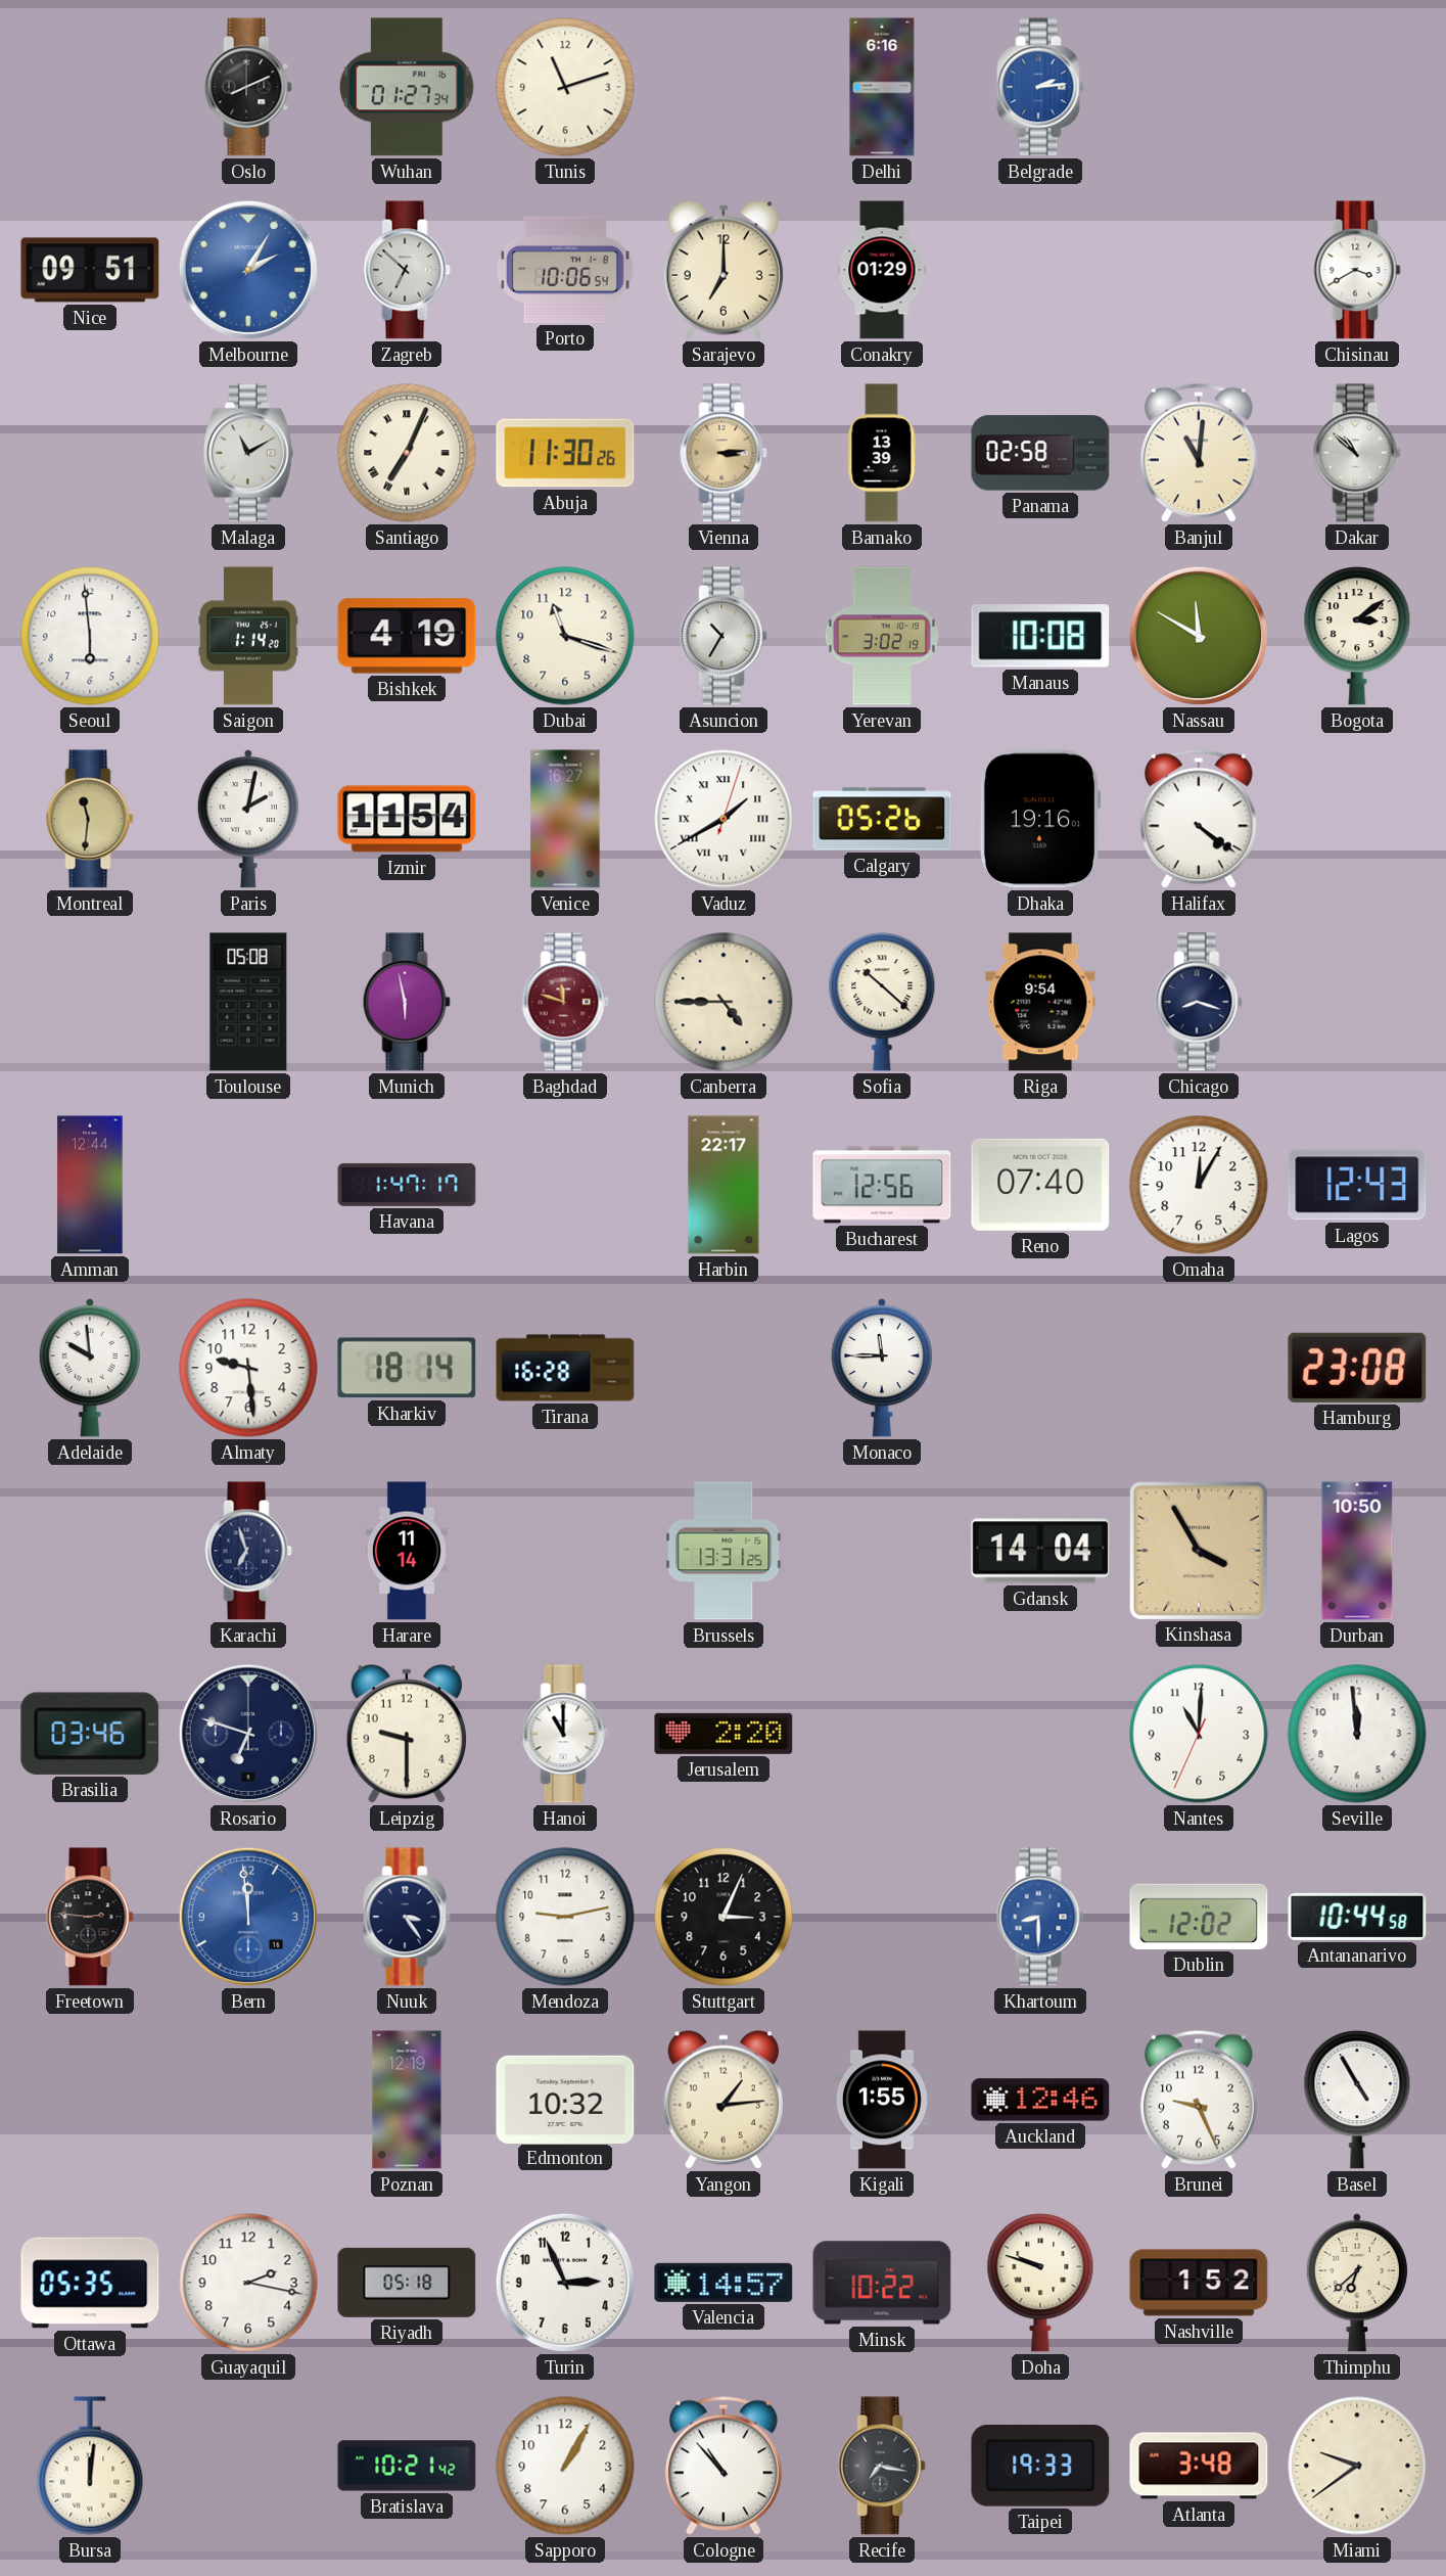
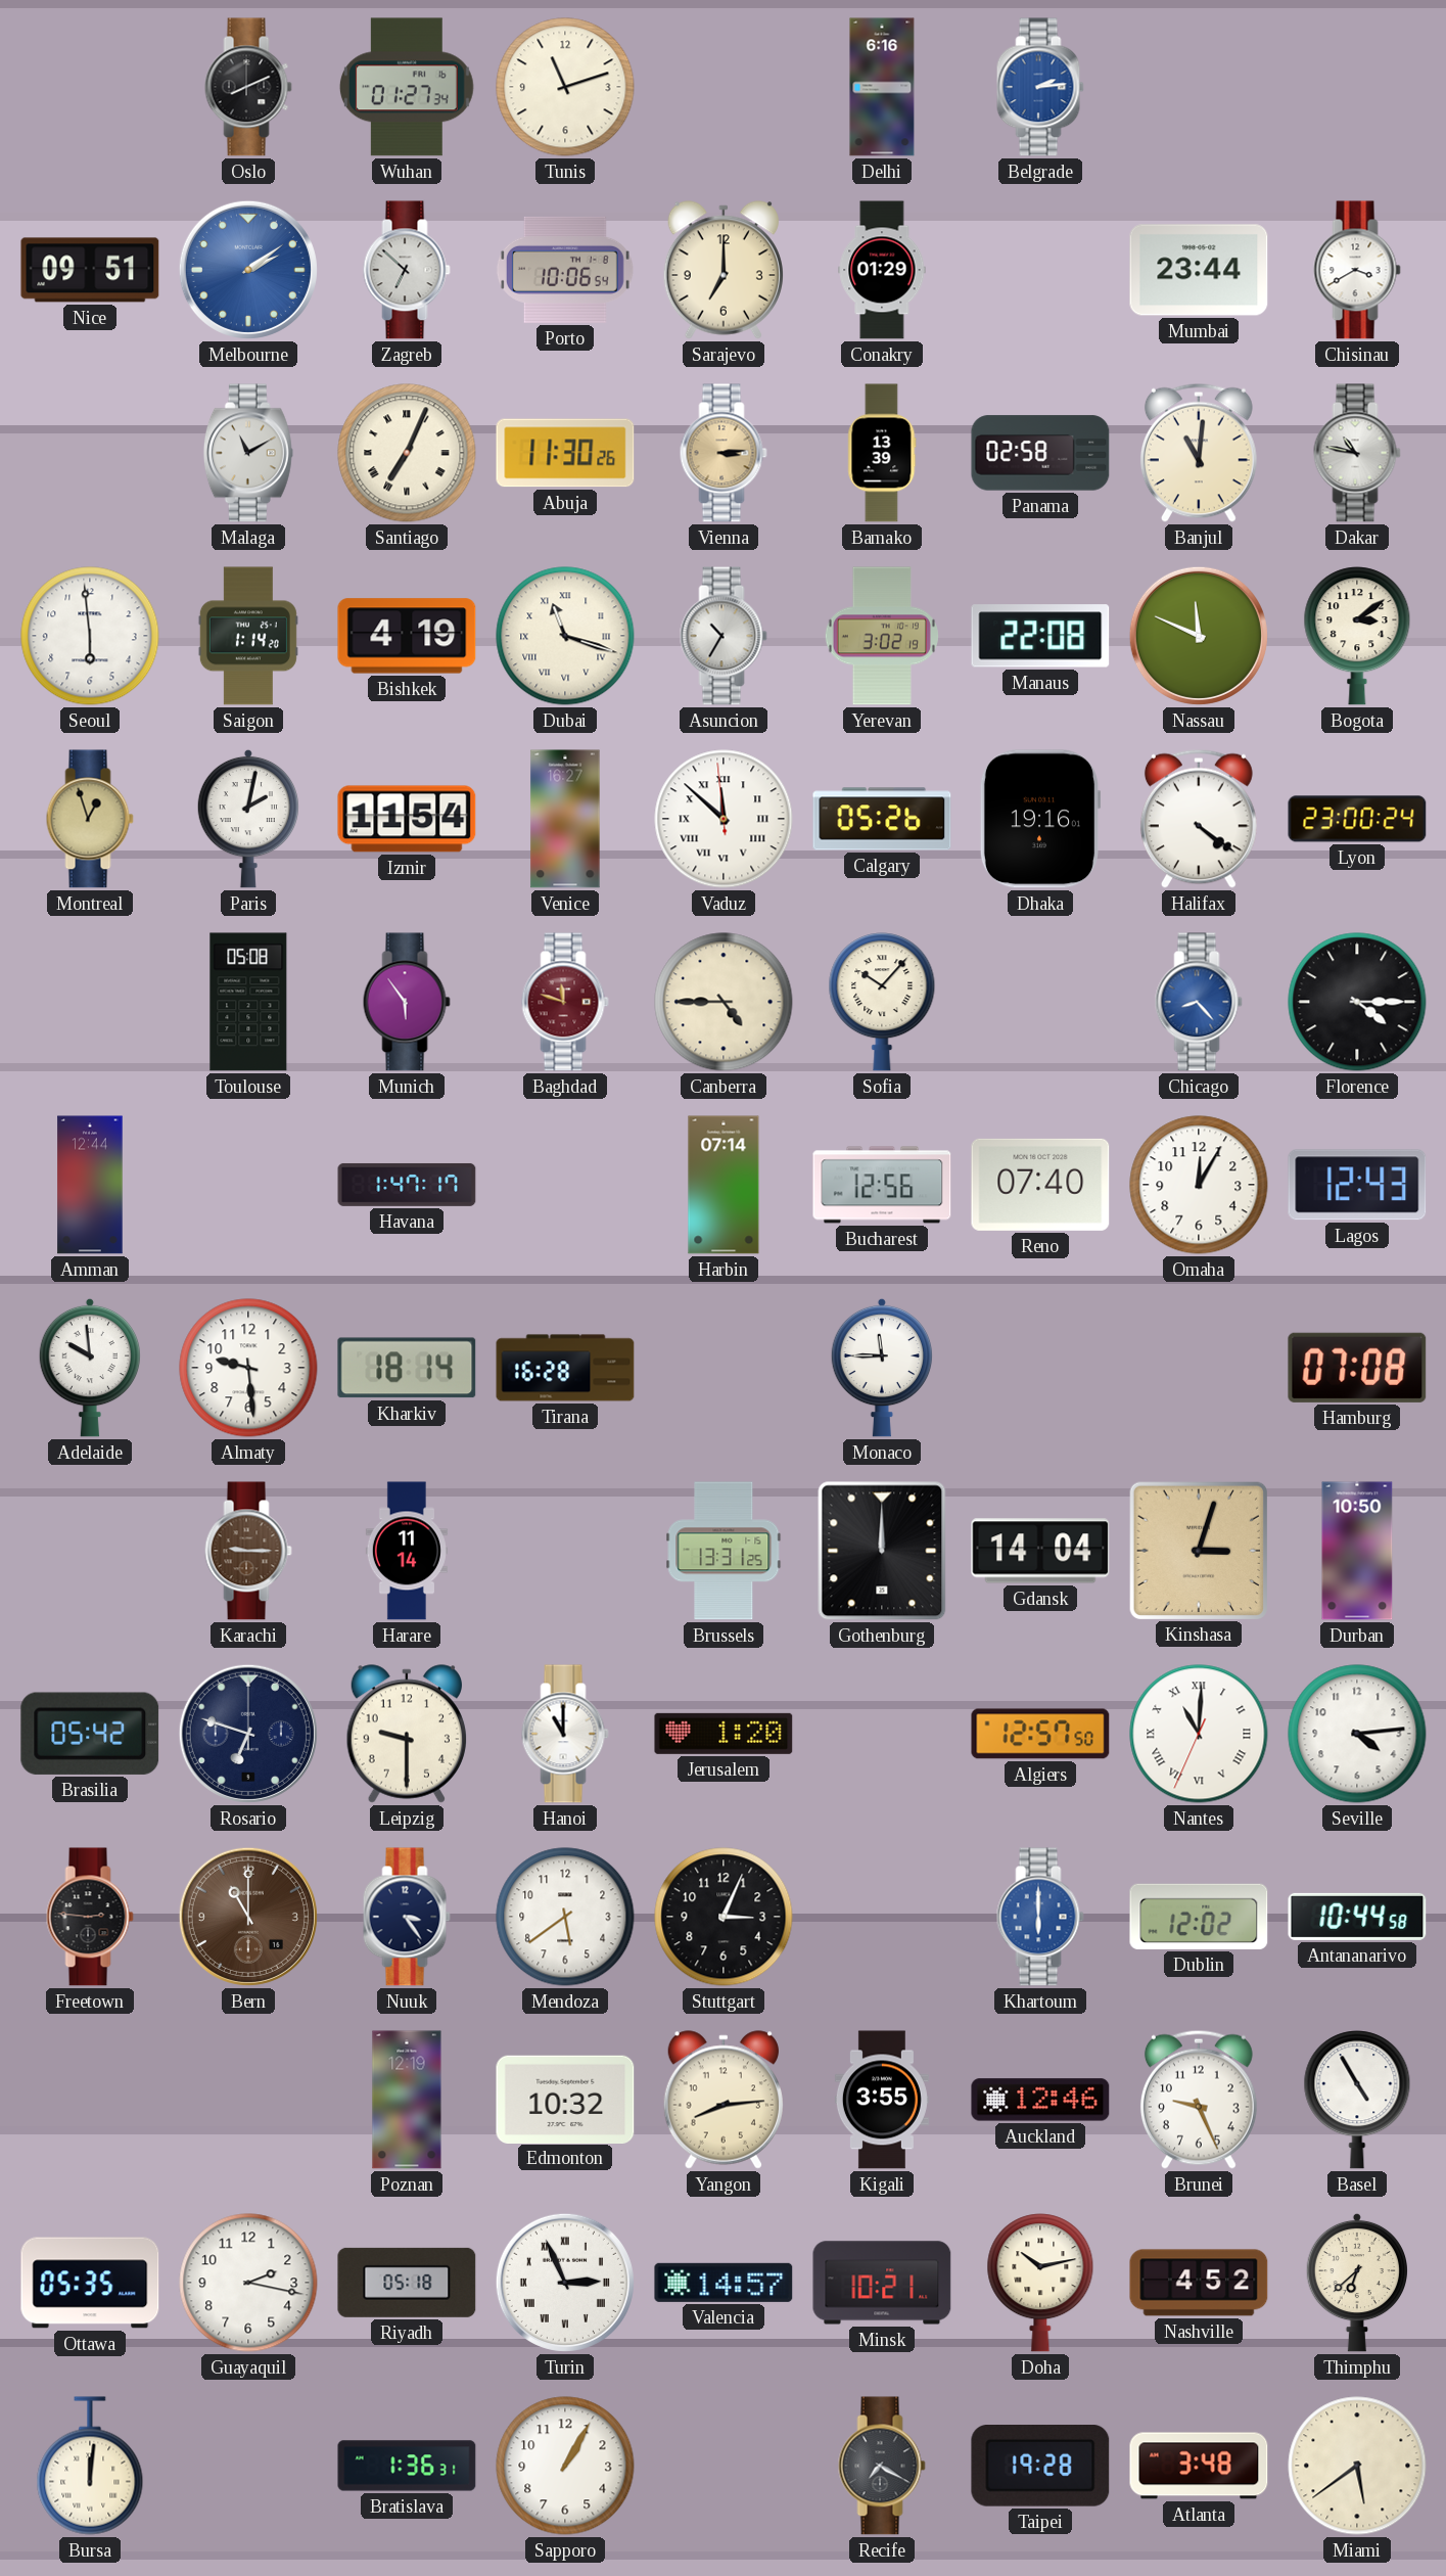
Melbourne: 2:05 -> 2:09
Mumbai: none -> 23:44
Dakar: 10:52 -> 10:47
Dubai numerals: Arabic -> Roman
Manaus: 10:08 -> 22:08
Nassau: 11:50 -> 11:49
Montreal: 11:31 -> 12:57
Vaduz: 1:40 -> 11:51
Lyon: none -> 23:00
Munich: 5:58 -> 5:54
Sofia: 10:22 -> 10:07
Riga: 9:54 -> none
Chicago: 8:18 -> 8:23
Chicago dial: navy -> blue
Florence: none -> 4:15
Harbin: 22:17 -> 07:14
Hamburg: 23:08 -> 07:08
Karachi: 6:57 -> 9:15
Karachi dial: navy -> brown
Gothenburg: none -> 12:00
Kinshasa: 3:55 -> 3:03
Brasilia: 03:46 -> 05:42
Jerusalem: 2:20 -> 1:20
Algiers: none -> 12:57
Nantes numerals: Arabic -> Roman
Seville: 11:59 -> 4:14
Bern: 11:59 -> 11:00
Bern dial: blue -> brown
Mendoza: 9:13 -> 5:39
Khartoum: 8:30 -> 6:00
Yangon: 1:14 -> 8:14
Kigali: 1:55 -> 3:55
Turin numerals: Arabic -> Roman
Minsk: 10:22 -> 10:21
Doha: 9:48 -> 10:13
Nashville: 1:52 -> 4:52
Bratislava: 10:21 -> 1:36
Cologne: 10:53 -> none
Recife: 7:17 -> 7:20
Taipei: 19:33 -> 19:28
Miami: 9:39 -> 5:39
